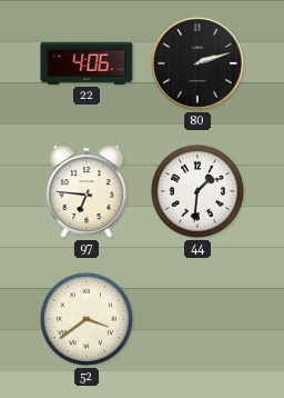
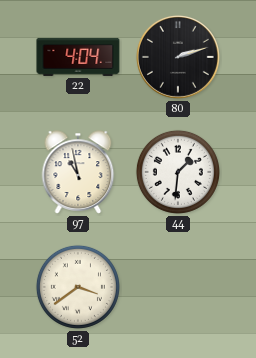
22: 4:06 -> 4:04
97: 6:46 -> 10:58
